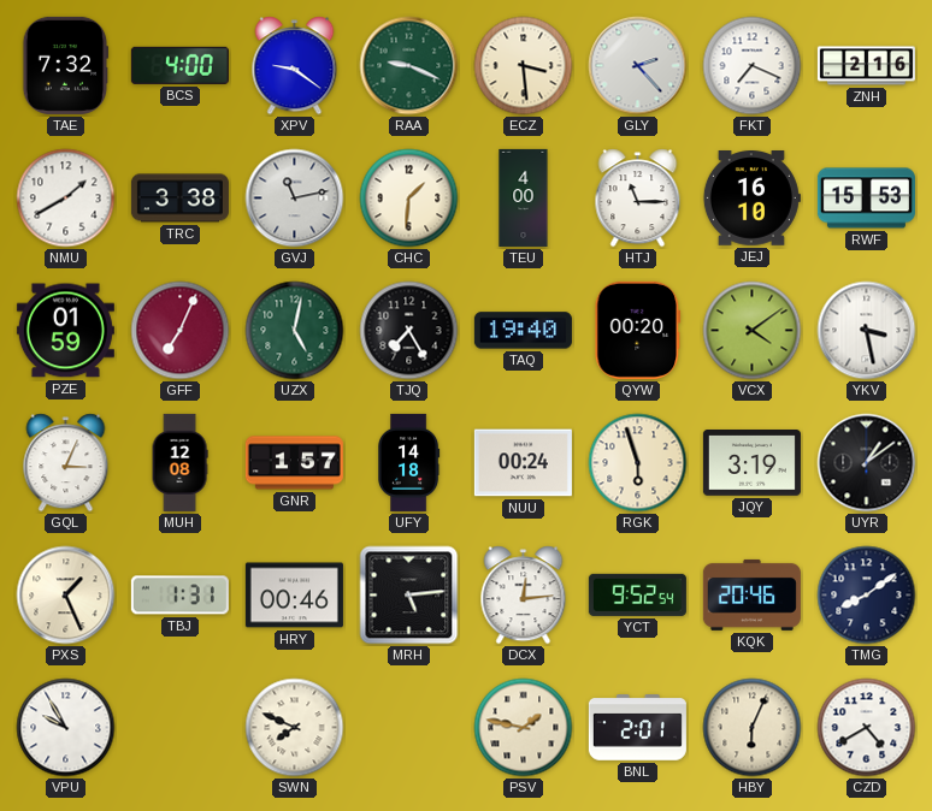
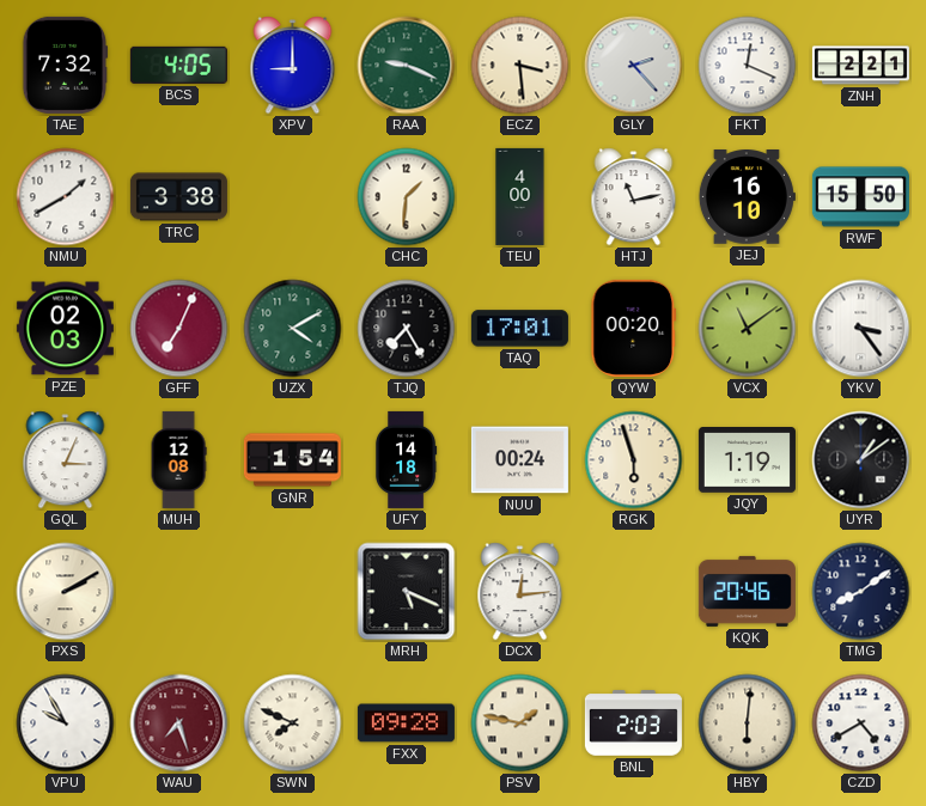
BCS: 4:00 -> 4:05
XPV: 9:21 -> 9:00
FKT: 7:19 -> 12:19
ZNH: 2:16 -> 2:21
GVJ: 11:13 -> none
HTJ: 11:15 -> 11:13
RWF: 15:53 -> 15:50
PZE: 01:59 -> 02:03
UZX: 5:02 -> 4:10
TAQ: 19:40 -> 17:01
VCX: 4:09 -> 11:09
YKV: 3:28 -> 3:24
GNR: 1:57 -> 1:54
JQY: 3:19 -> 1:19
PXS: 1:26 -> 2:10
TBJ: 1:31 -> none
HRY: 00:46 -> none
MRH: 5:14 -> 5:19
YCT: 9:52 -> none
WAU: none -> 7:27
FXX: none -> 09:28
BNL: 2:01 -> 2:03
HBY: 6:04 -> 6:01
